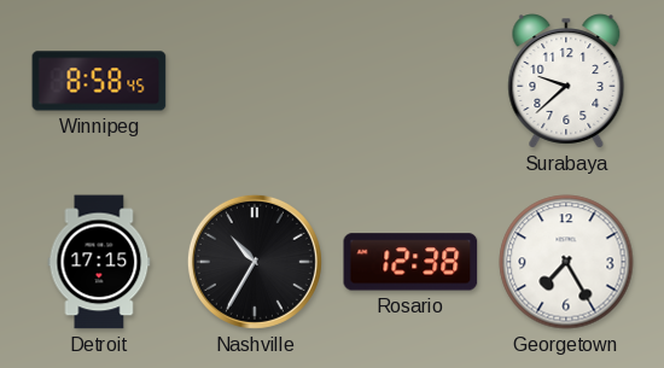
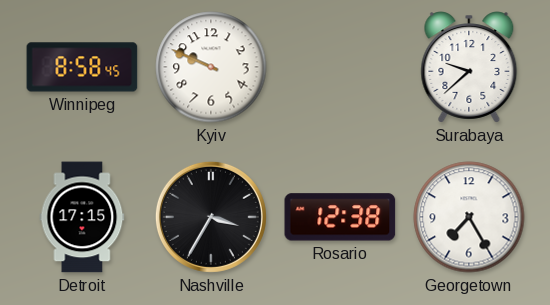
Kyiv: none -> 9:49
Nashville: 10:35 -> 3:35
